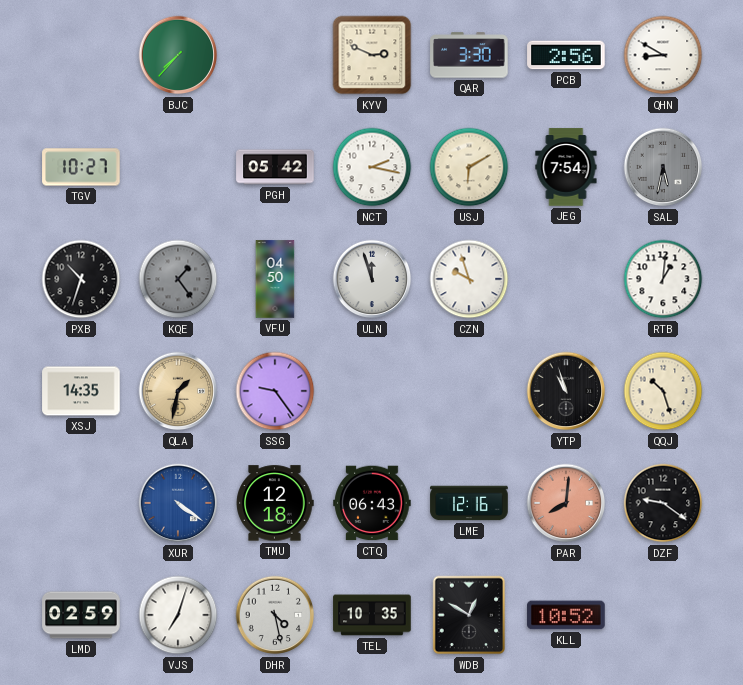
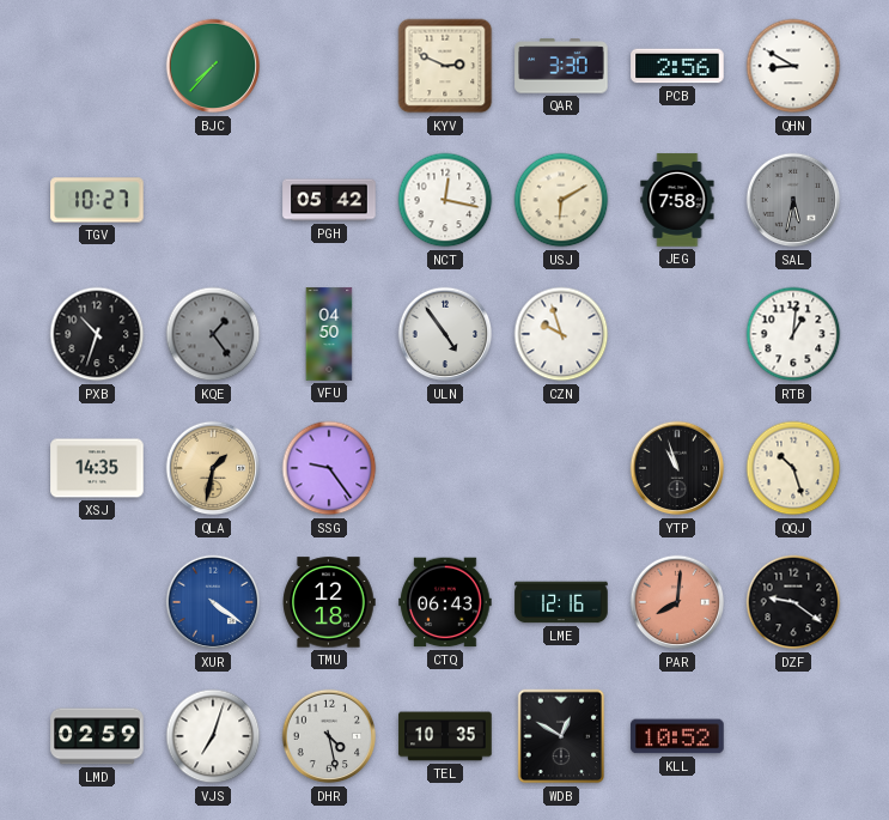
NCT: 2:17 -> 12:17
JEG: 7:54 -> 7:58
ULN: 11:57 -> 4:54
